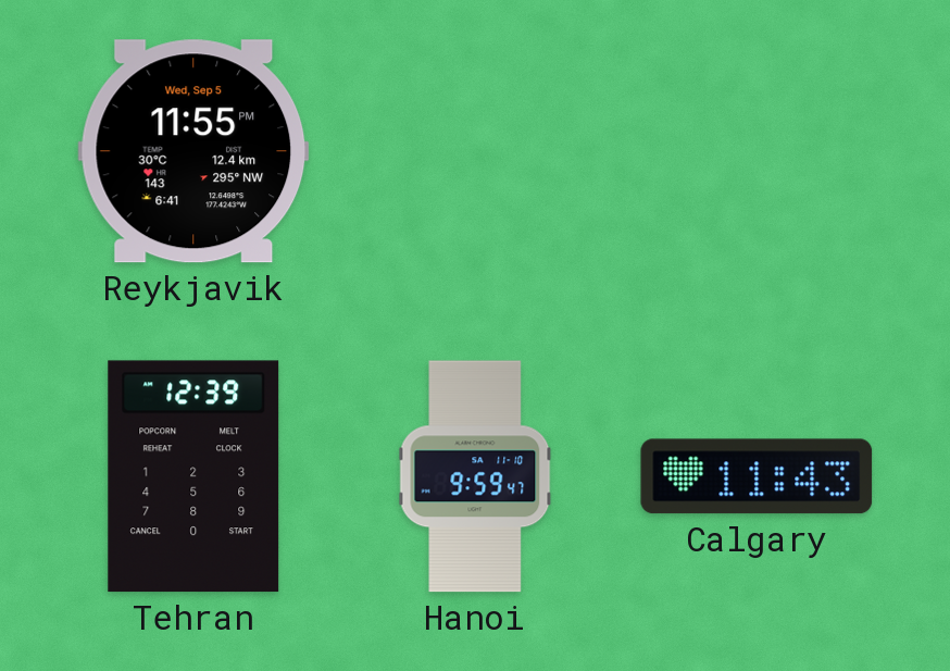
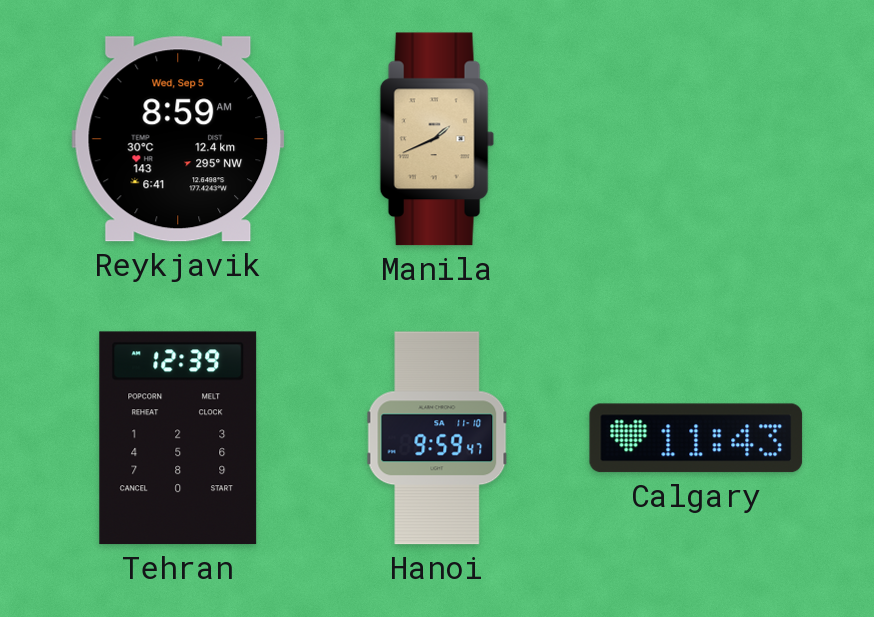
Reykjavik: 11:55 -> 8:59
Manila: none -> 1:41
